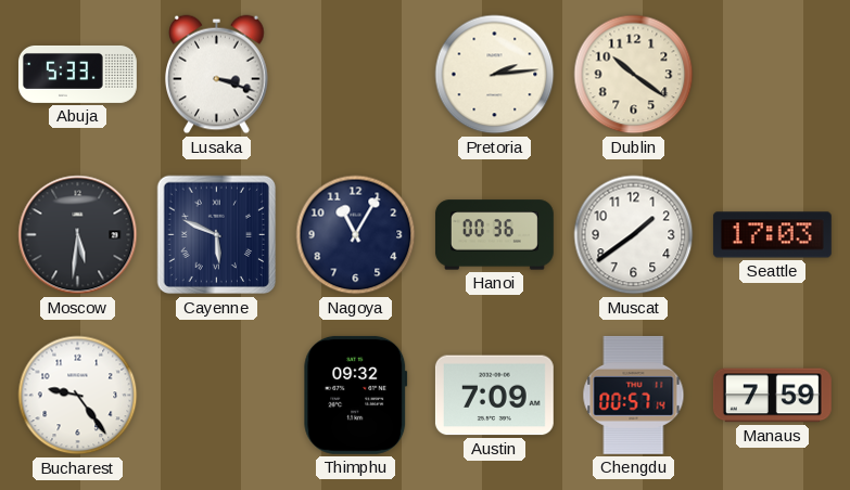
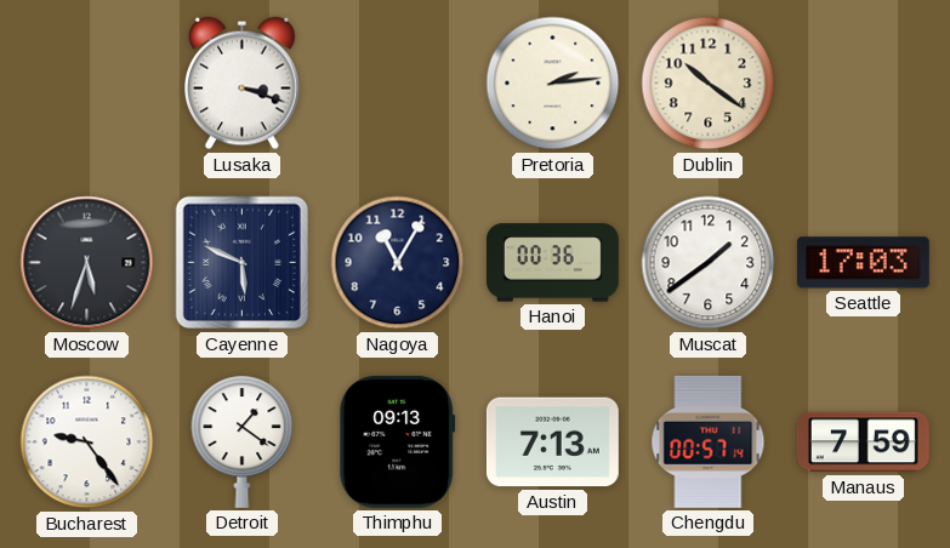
Abuja: 5:33 -> none
Moscow: 5:31 -> 5:33
Detroit: none -> 1:21
Thimphu: 09:32 -> 09:13
Austin: 7:09 -> 7:13
